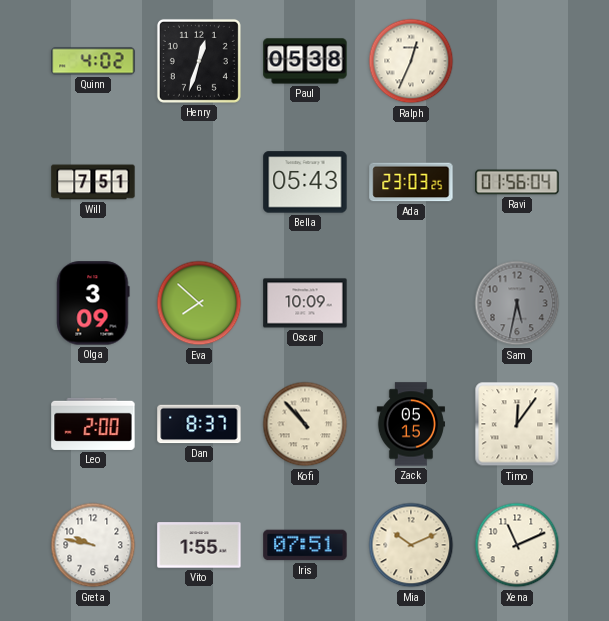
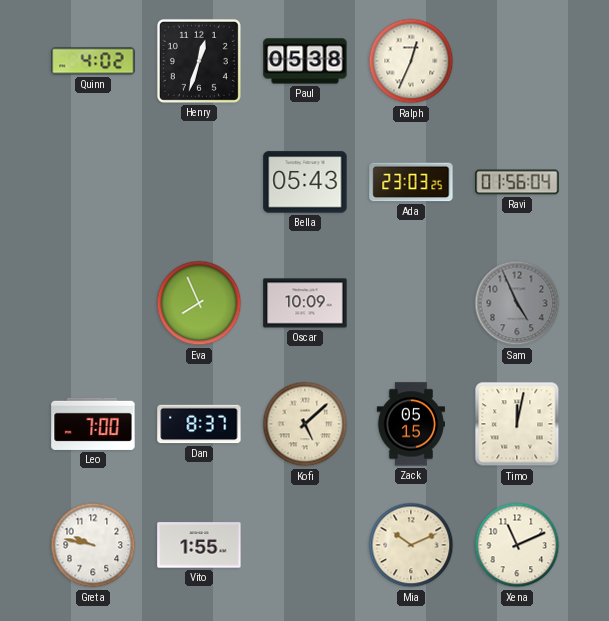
Will: 7:51 -> none
Olga: 3:09 -> none
Eva: 7:52 -> 7:56
Sam: 5:32 -> 4:56
Leo: 2:00 -> 7:00
Kofi: 10:53 -> 5:08
Timo: 12:06 -> 12:02
Iris: 07:51 -> none
